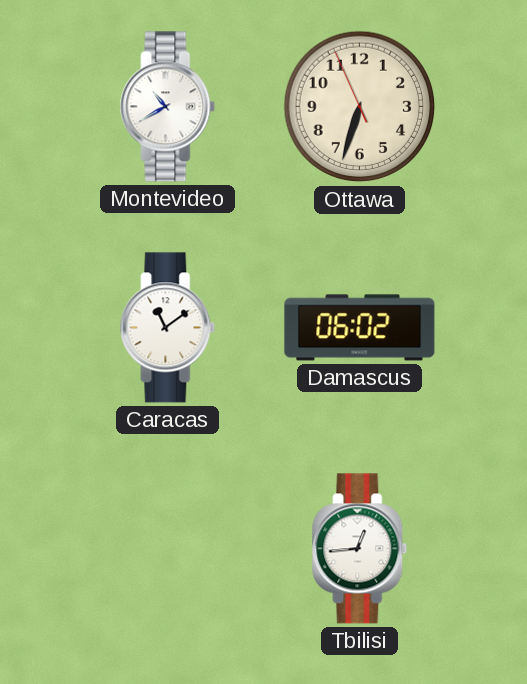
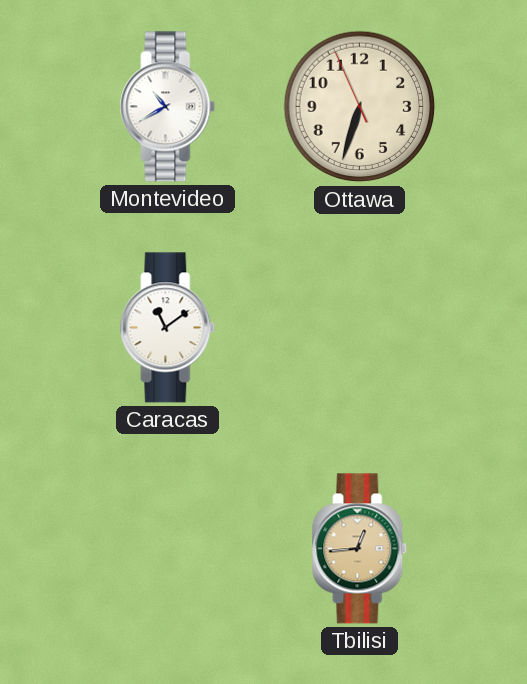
Damascus: 06:02 -> none
Tbilisi dial: white -> champagne
